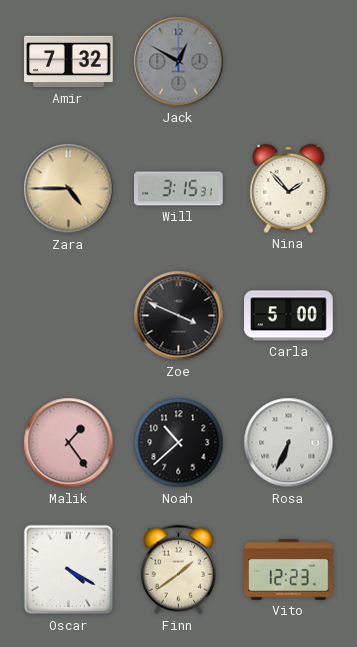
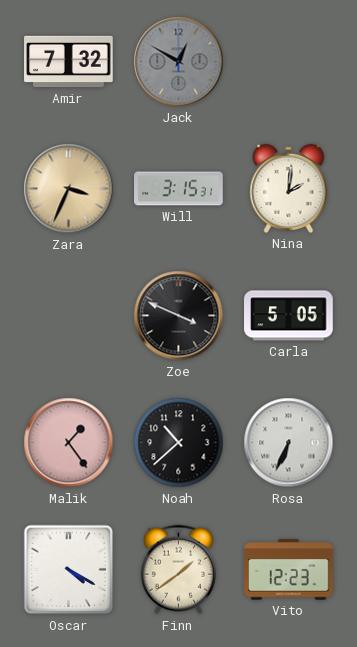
Zara: 4:45 -> 3:34
Nina: 1:53 -> 2:01
Carla: 5:00 -> 5:05
